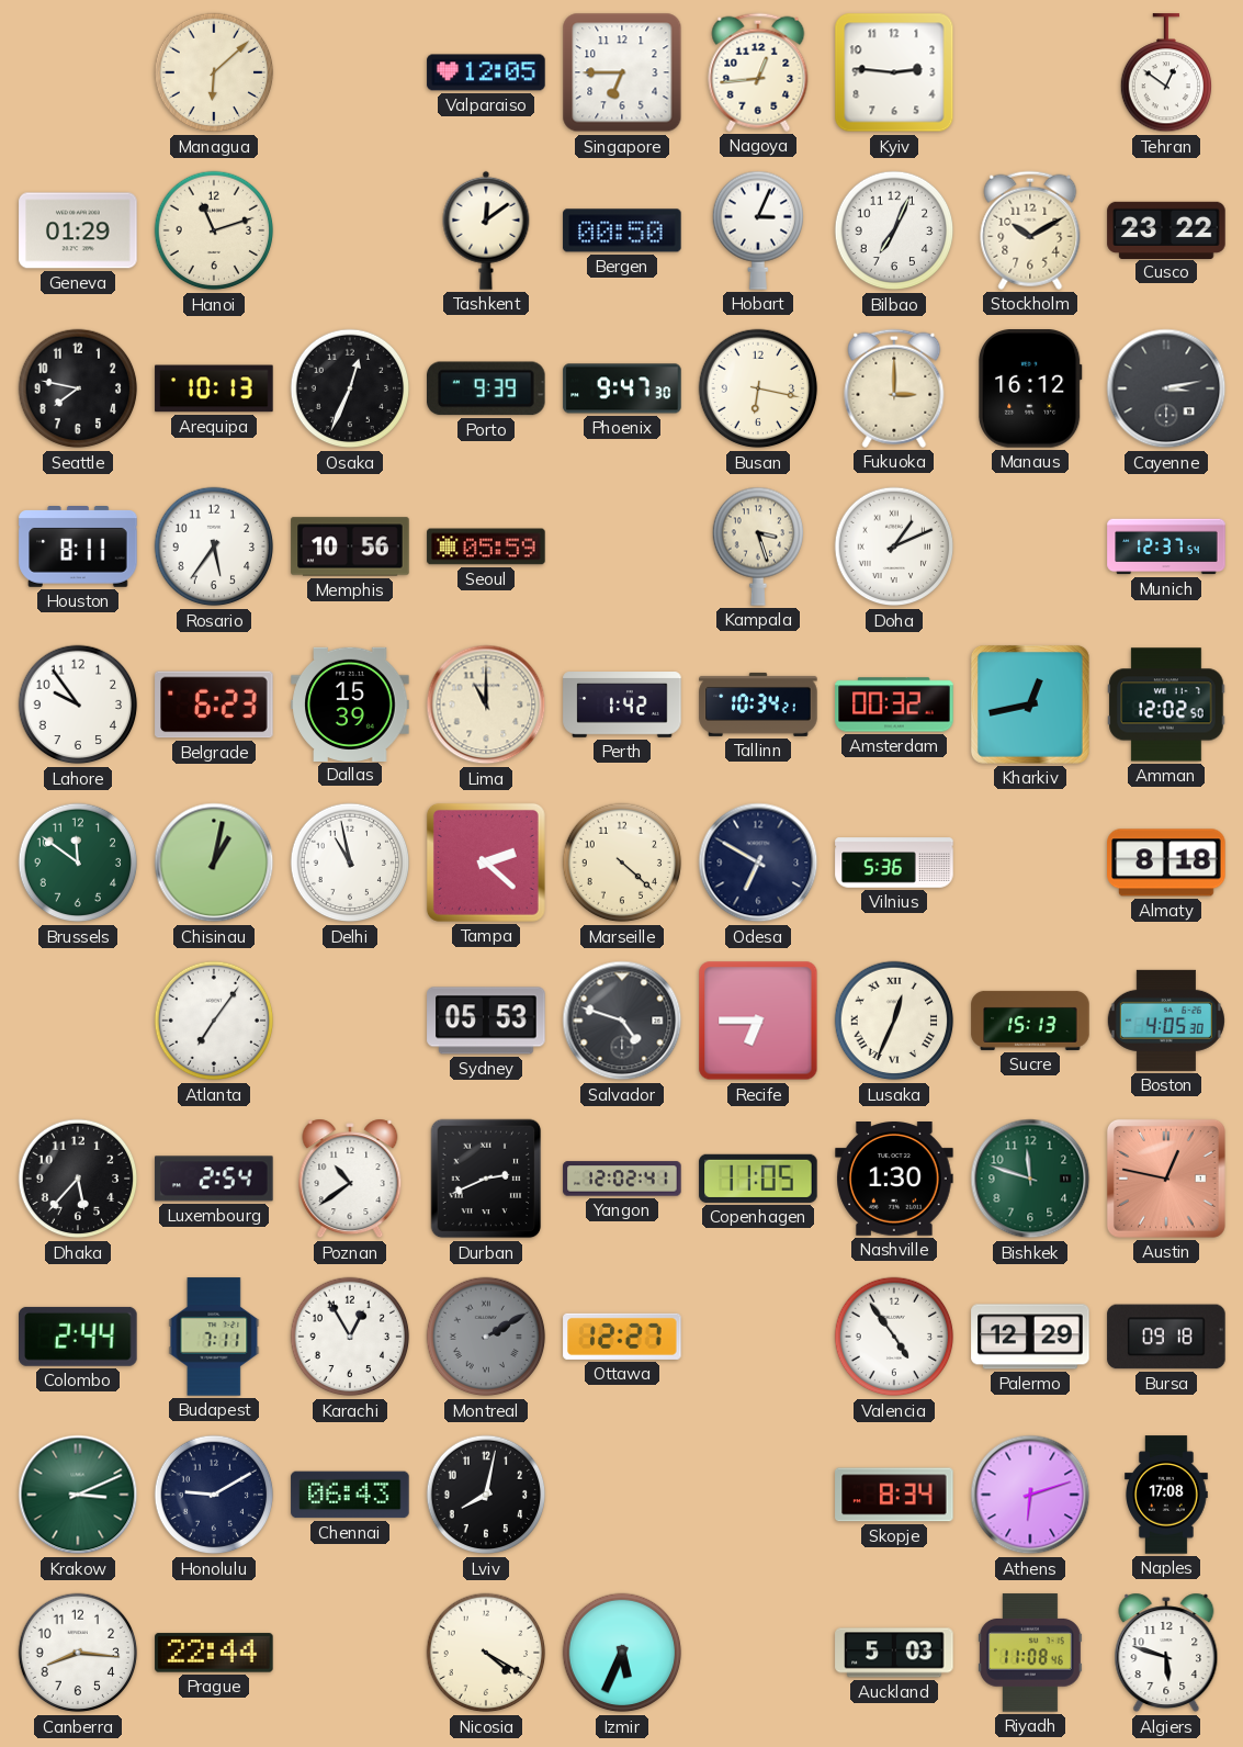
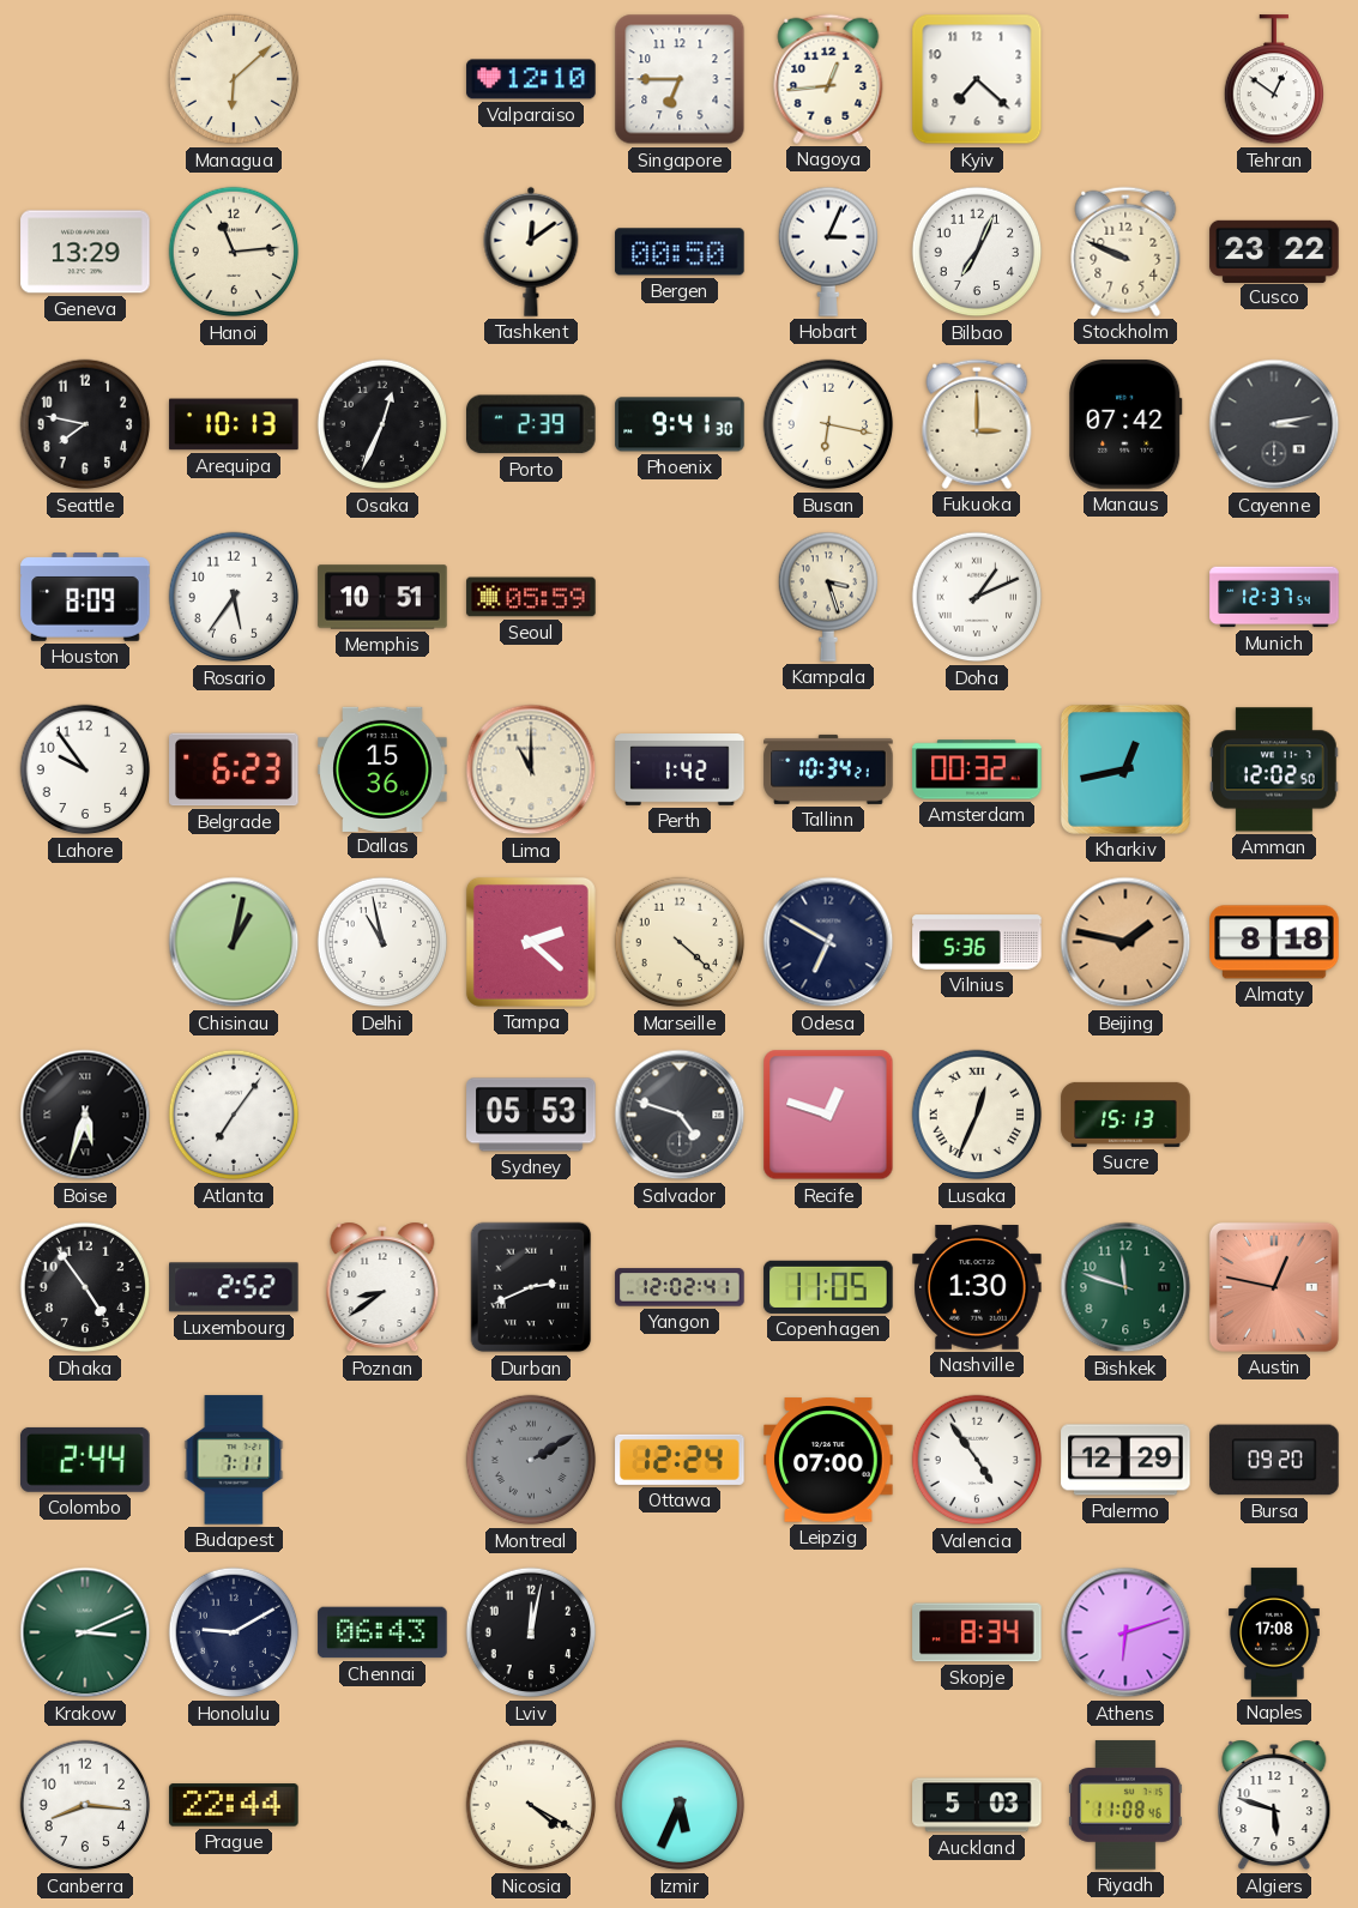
Valparaiso: 12:05 -> 12:10
Kyiv: 2:46 -> 7:22
Geneva: 01:29 -> 13:29
Hanoi: 11:12 -> 11:14
Stockholm: 10:10 -> 9:49
Porto: 9:39 -> 2:39
Phoenix: 9:47 -> 9:41
Manaus: 16:12 -> 07:42
Houston: 8:11 -> 8:09
Memphis: 10:56 -> 10:51
Dallas: 15:39 -> 15:36
Brussels: 11:51 -> none
Beijing: none -> 1:47
Boise: none -> 5:33
Recife: 6:45 -> 12:48
Boston: 4:05 -> none
Dhaka: 5:37 -> 4:54
Luxembourg: 2:54 -> 2:52
Poznan: 10:39 -> 8:39
Karachi: 12:55 -> none
Ottawa: 12:27 -> 12:24
Leipzig: none -> 07:00
Bursa: 09:18 -> 09:20
Lviv: 8:02 -> 12:02
